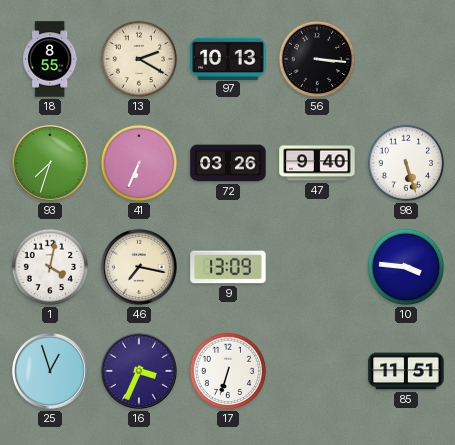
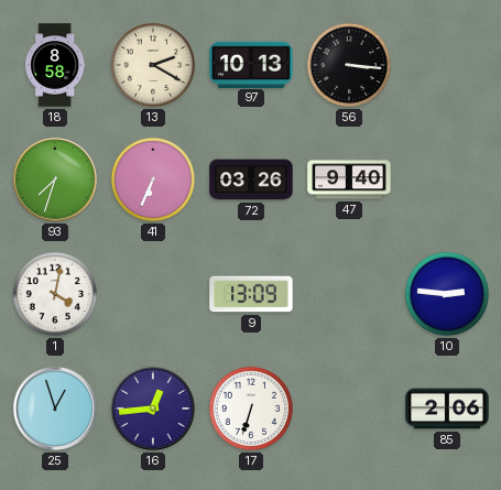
18: 8:55 -> 8:58
98: 5:27 -> none
46: 7:17 -> none
10: 3:46 -> 2:46
16: 3:34 -> 12:44
85: 11:51 -> 2:06
